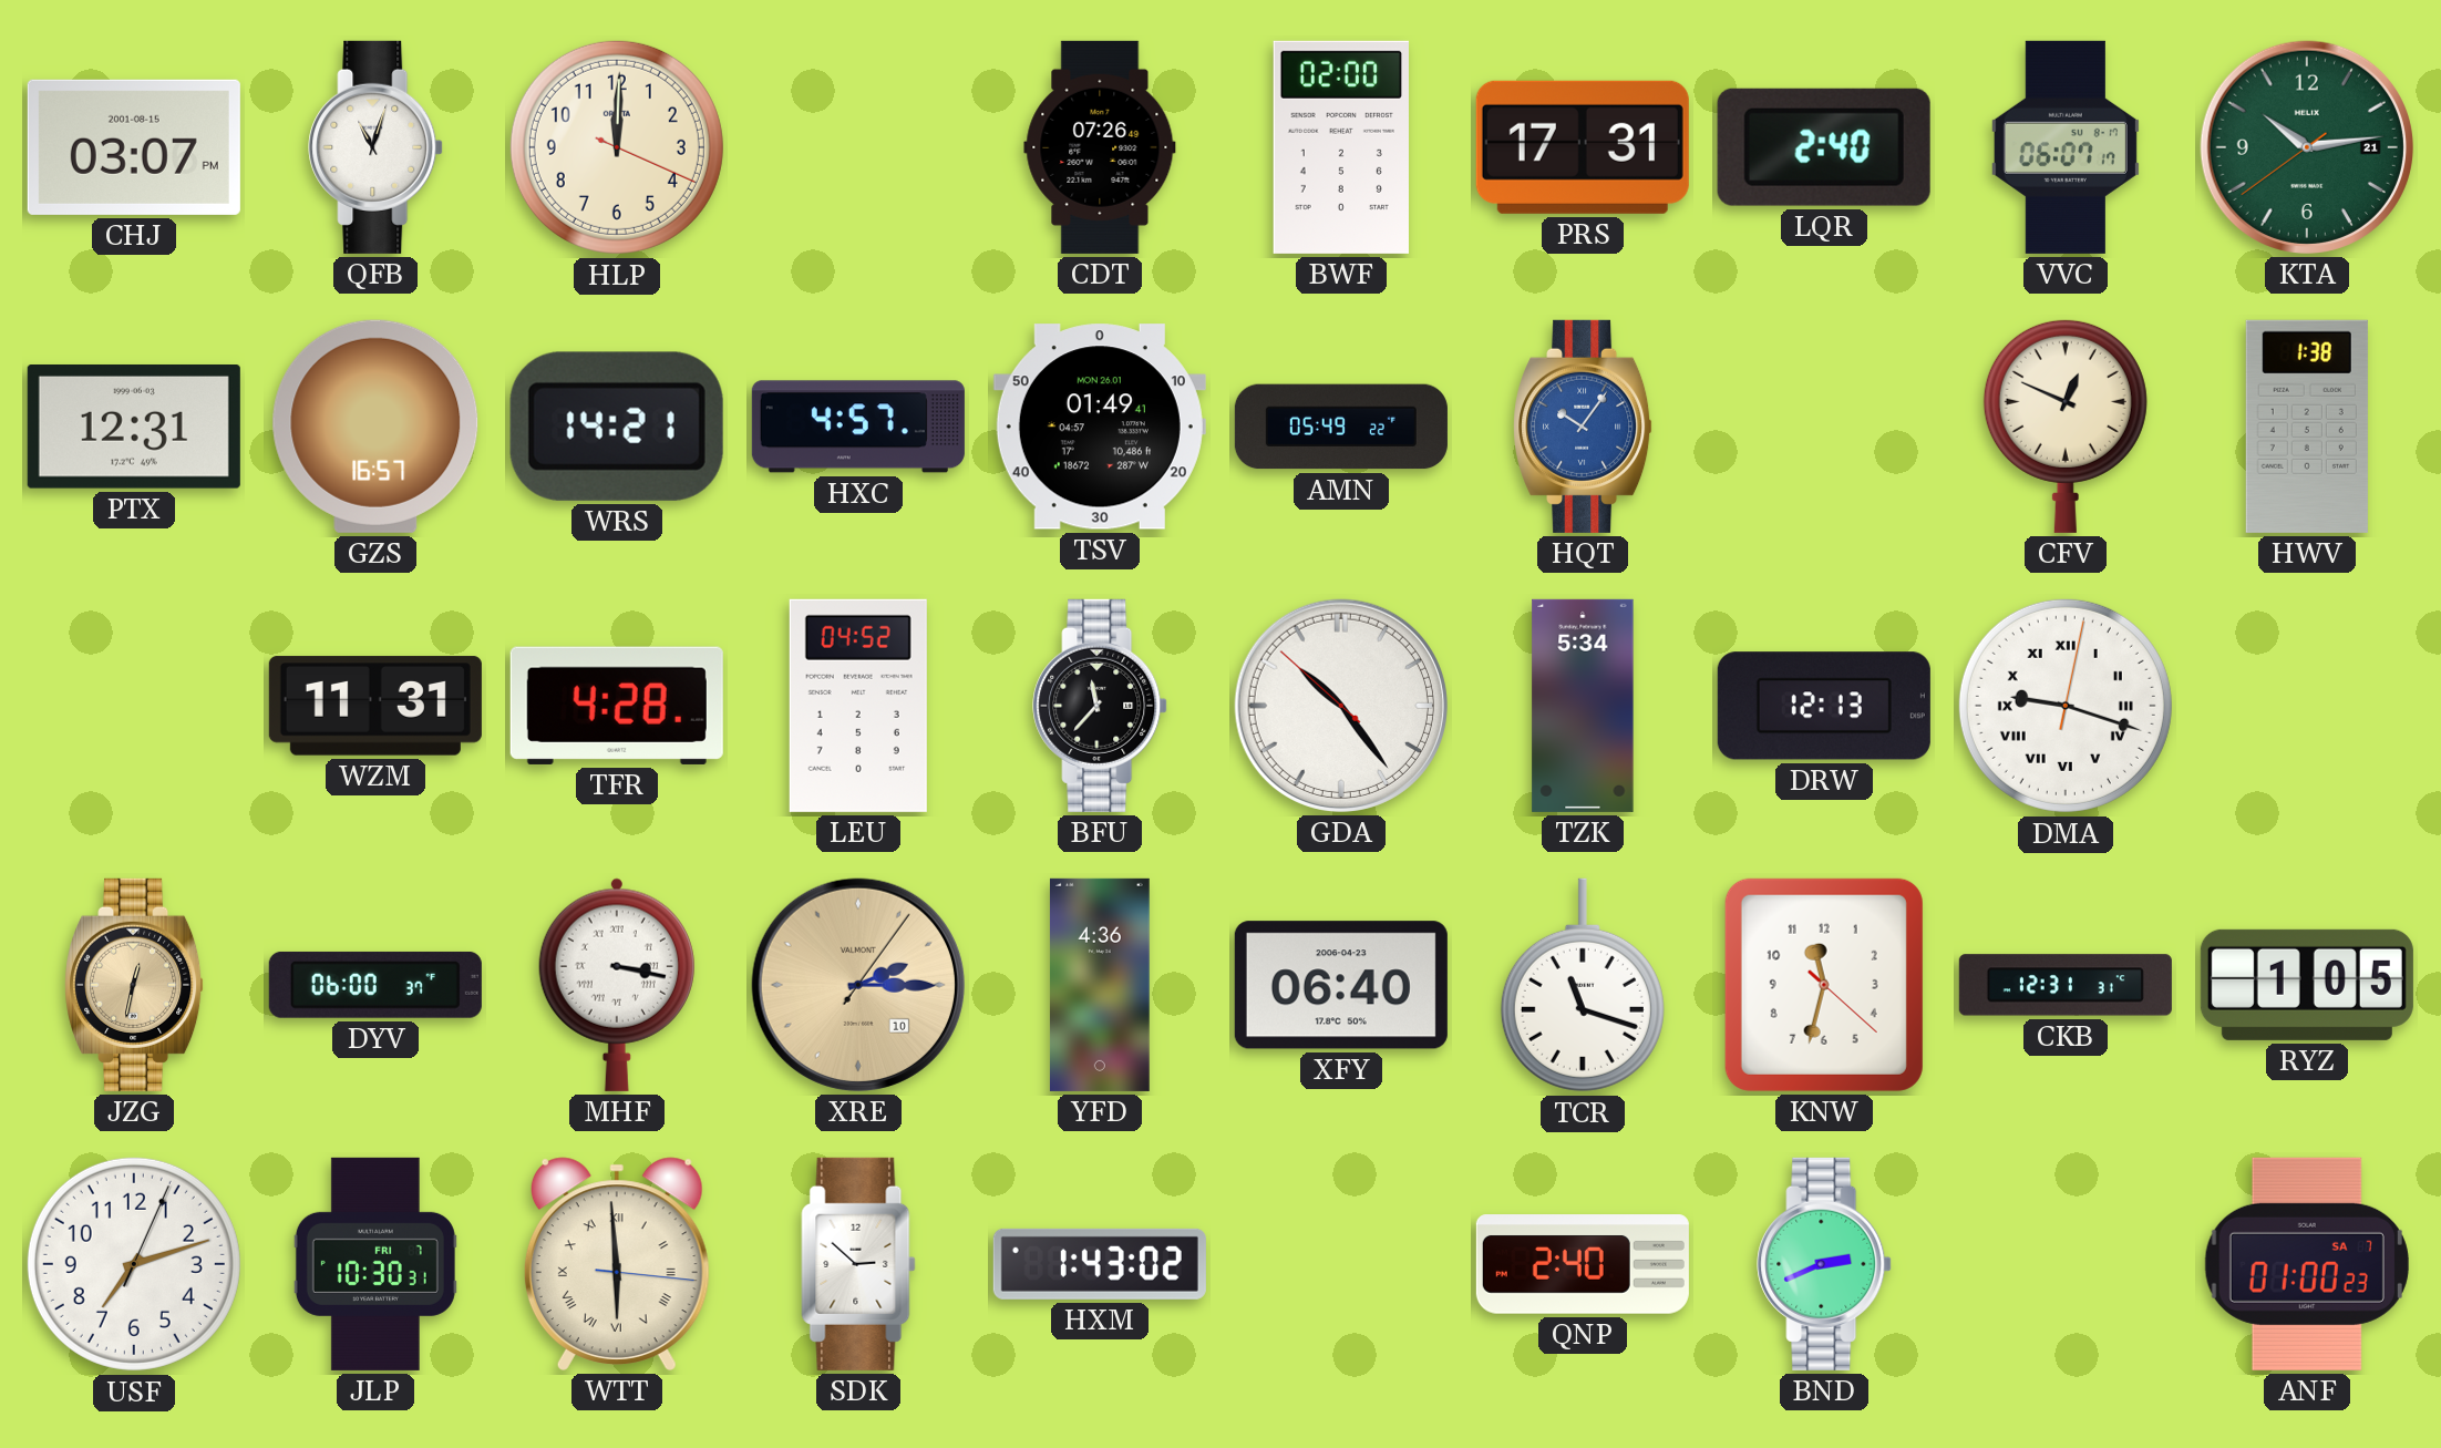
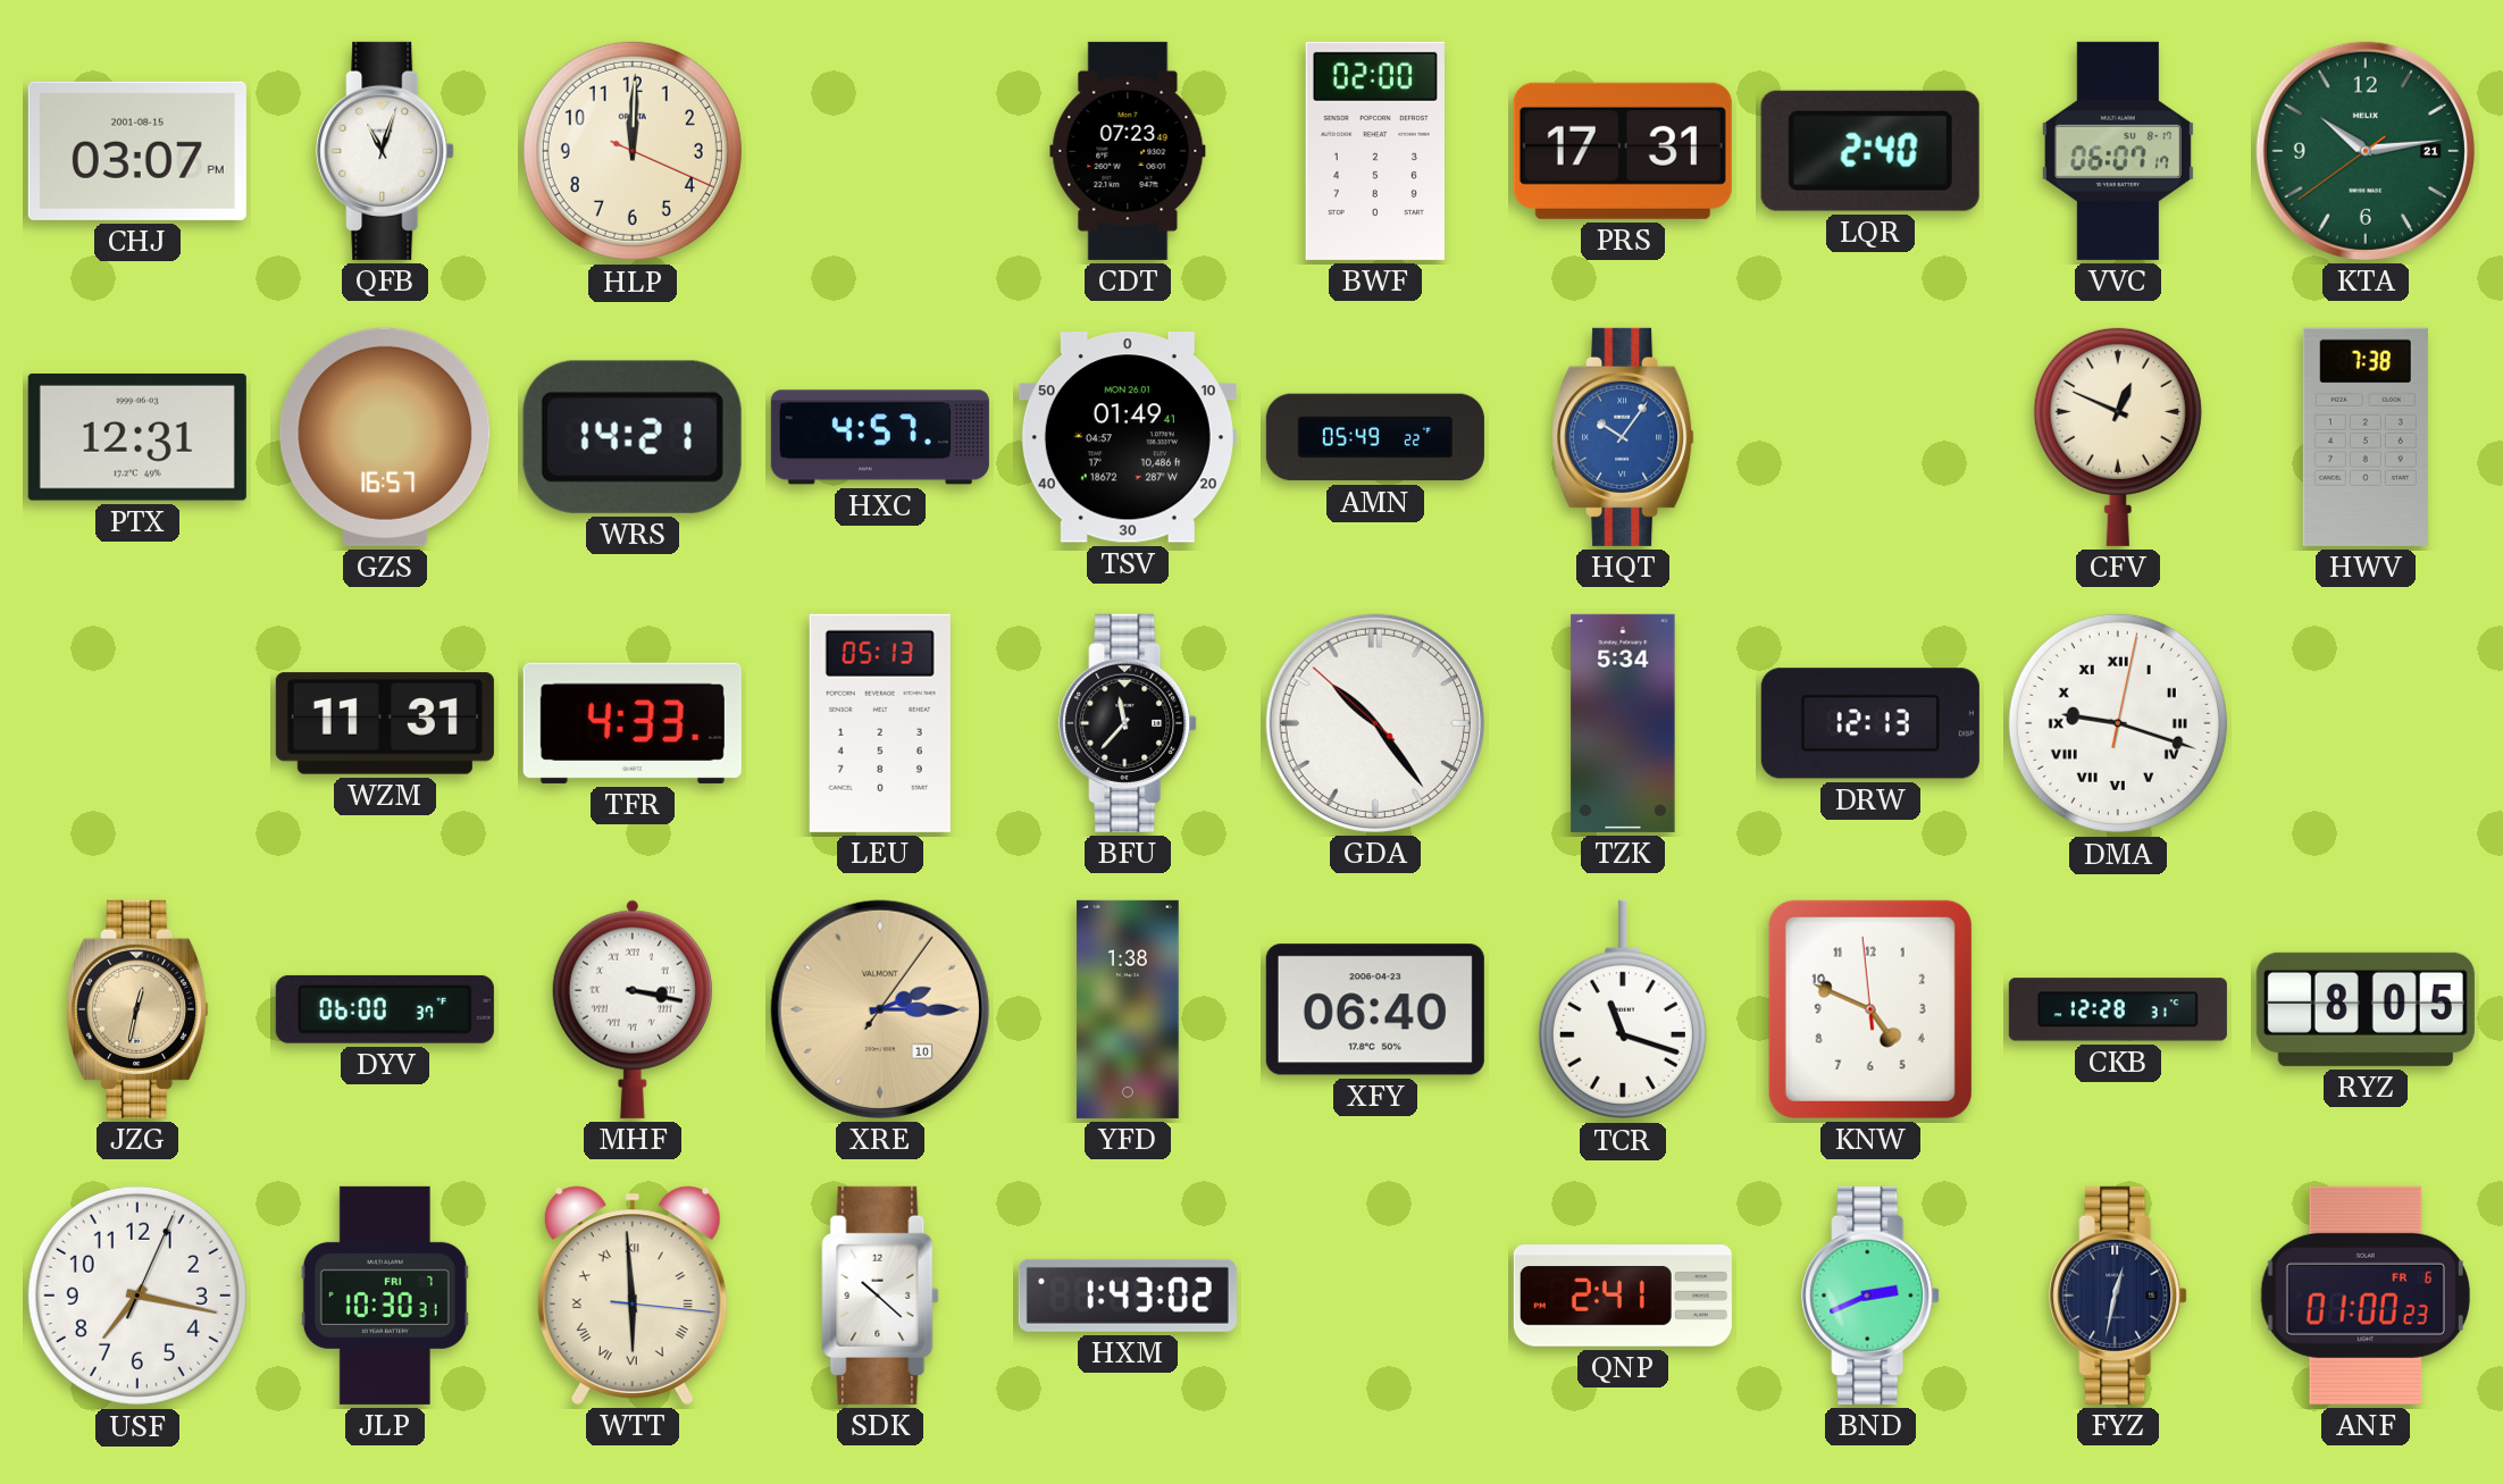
CDT: 07:26 -> 07:23
HWV: 1:38 -> 7:38
TFR: 4:28 -> 4:33
LEU: 04:52 -> 05:13
YFD: 4:36 -> 1:38
KNW: 11:32 -> 4:48
CKB: 12:31 -> 12:28
RYZ: 1:05 -> 8:05
USF: 7:12 -> 7:17
SDK: 2:52 -> 10:22
QNP: 2:40 -> 2:41
FYZ: none -> 12:32
ANF date: SA 7 -> FR 6
